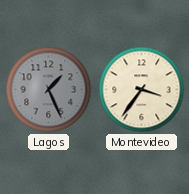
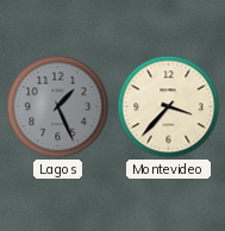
Montevideo: 3:36 -> 3:37
